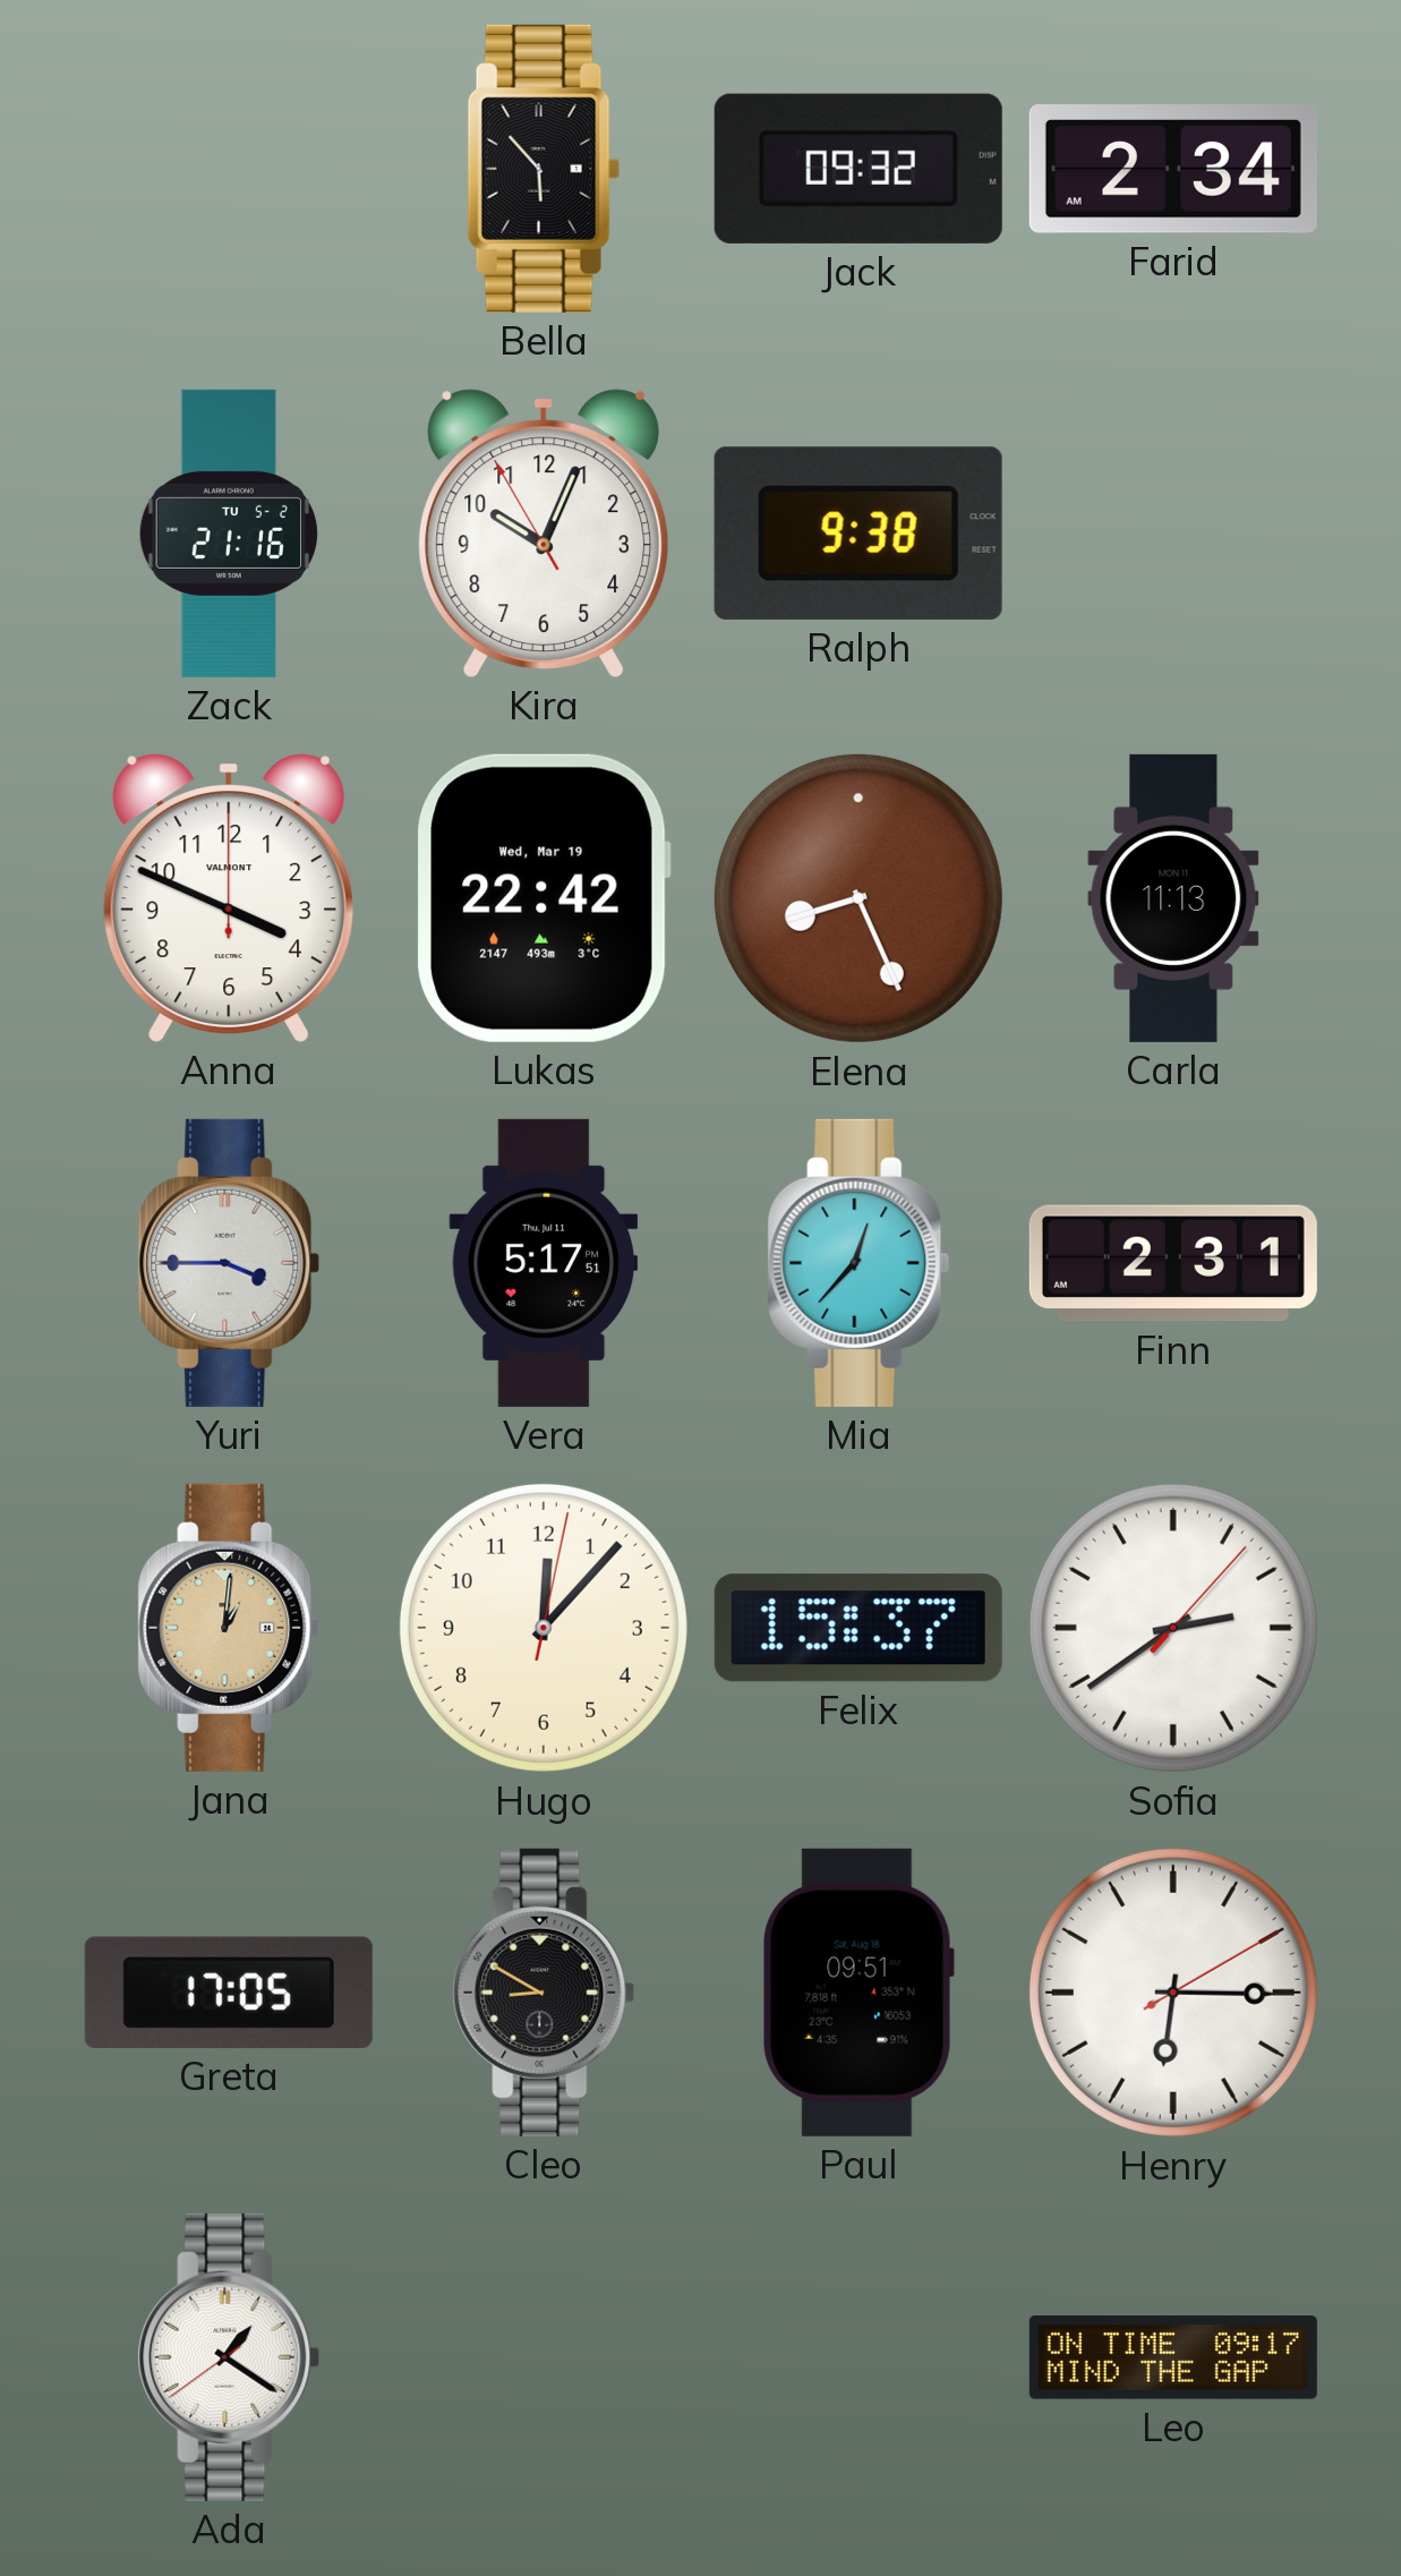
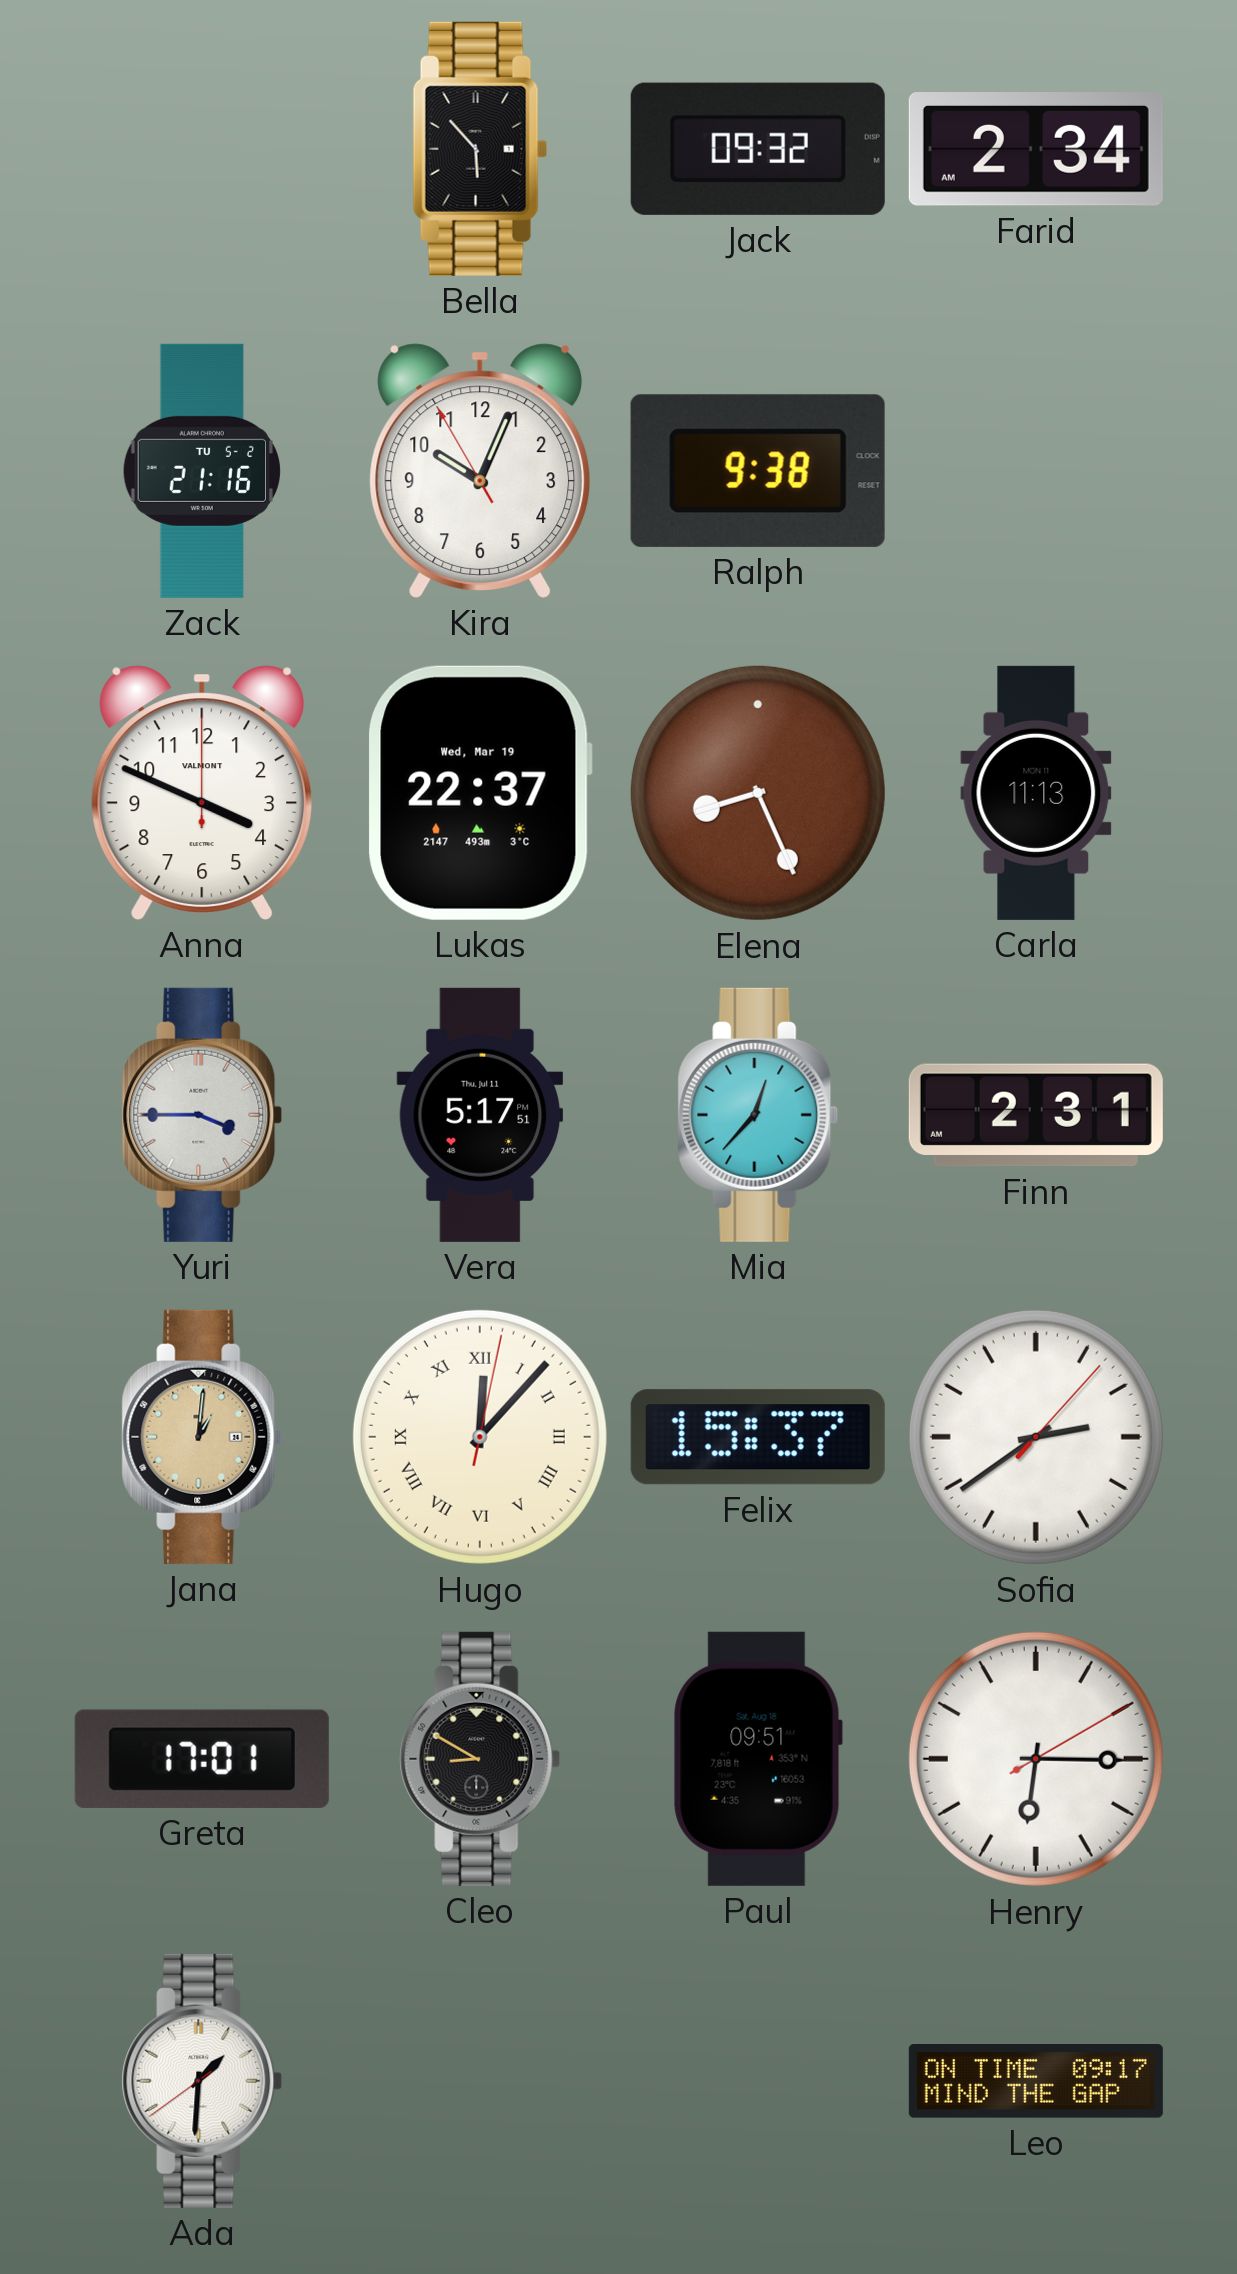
Lukas: 22:42 -> 22:37
Hugo numerals: Arabic -> Roman
Greta: 17:05 -> 17:01
Ada: 1:20 -> 1:30
